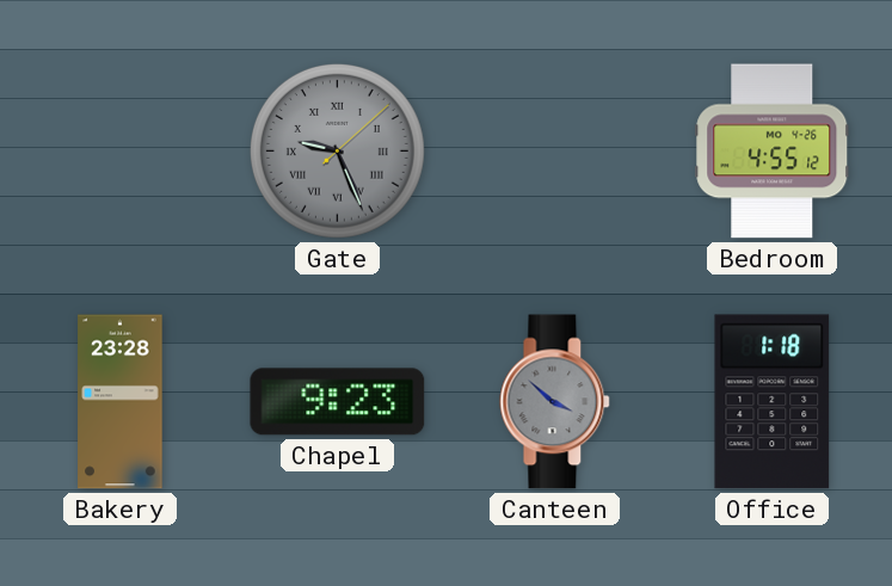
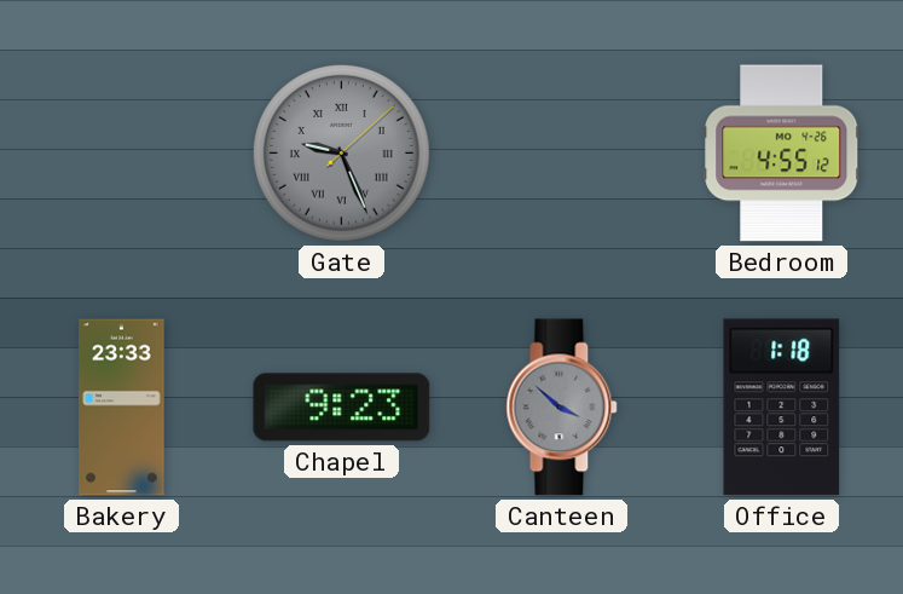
Bakery: 23:28 -> 23:33
